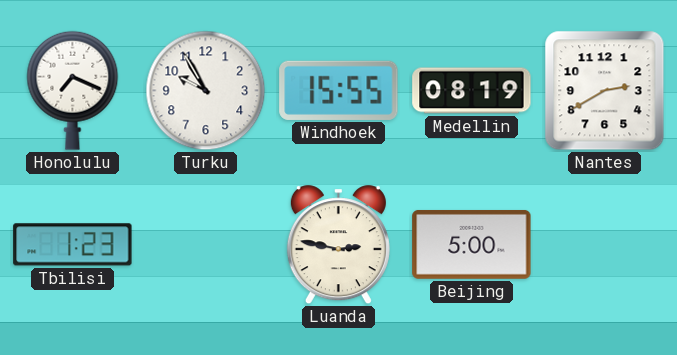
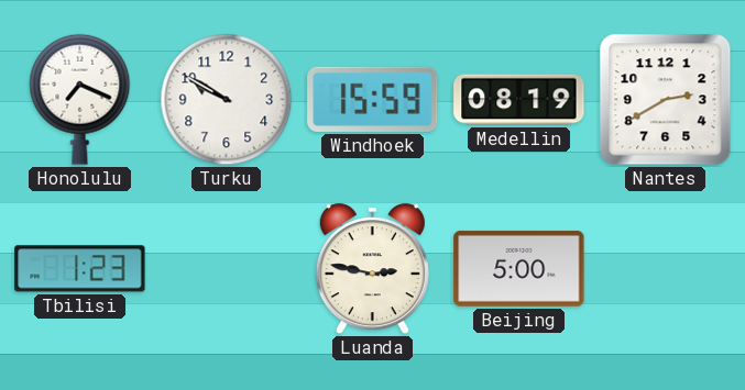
Turku: 9:55 -> 9:50
Windhoek: 15:55 -> 15:59
